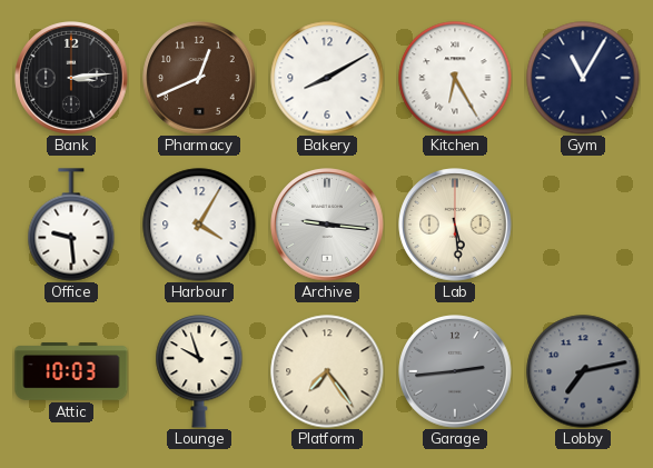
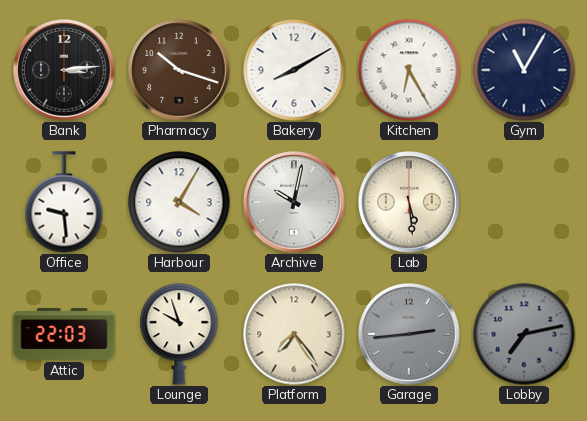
Pharmacy: 12:41 -> 10:18
Archive: 9:16 -> 10:02
Attic: 10:03 -> 22:03
